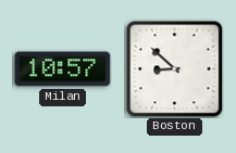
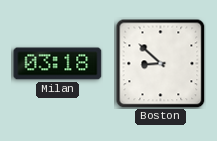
Milan: 10:57 -> 03:18
